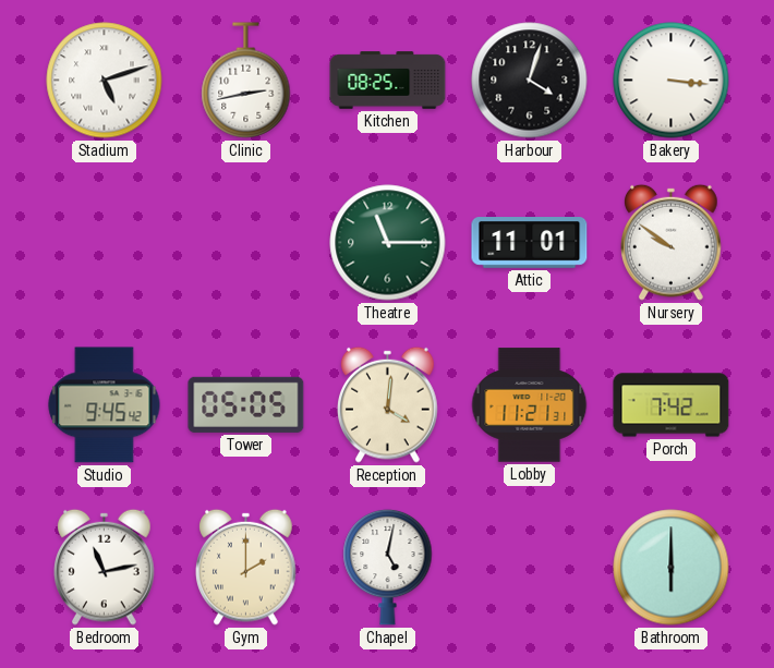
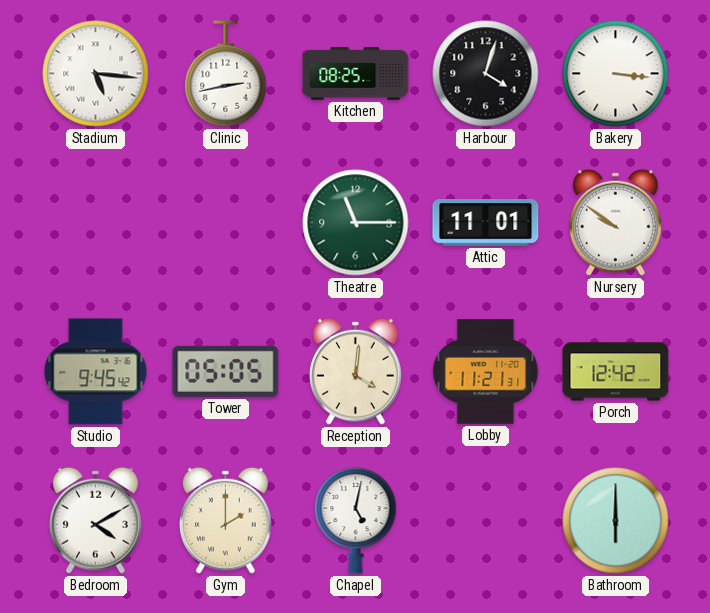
Stadium: 5:12 -> 5:16
Porch: 7:42 -> 12:42
Bedroom: 11:13 -> 4:10
